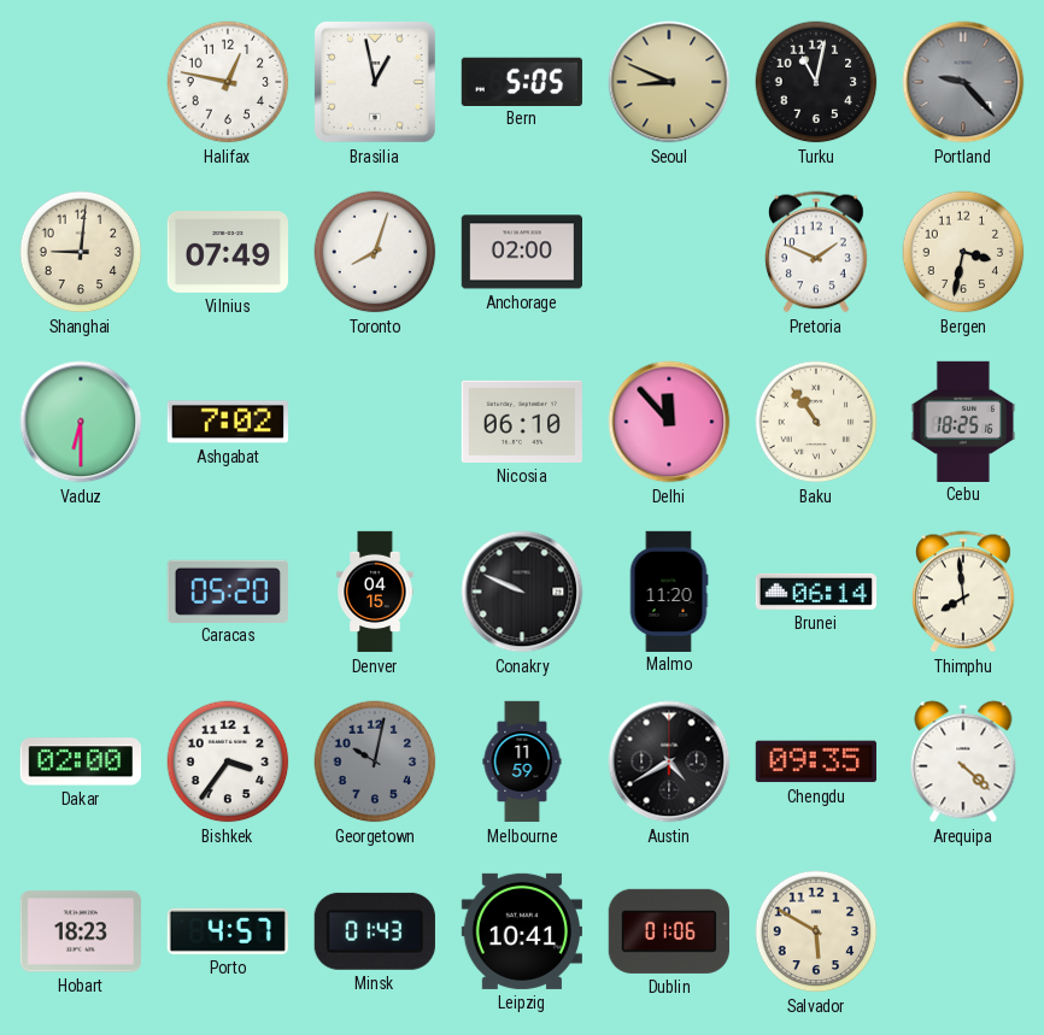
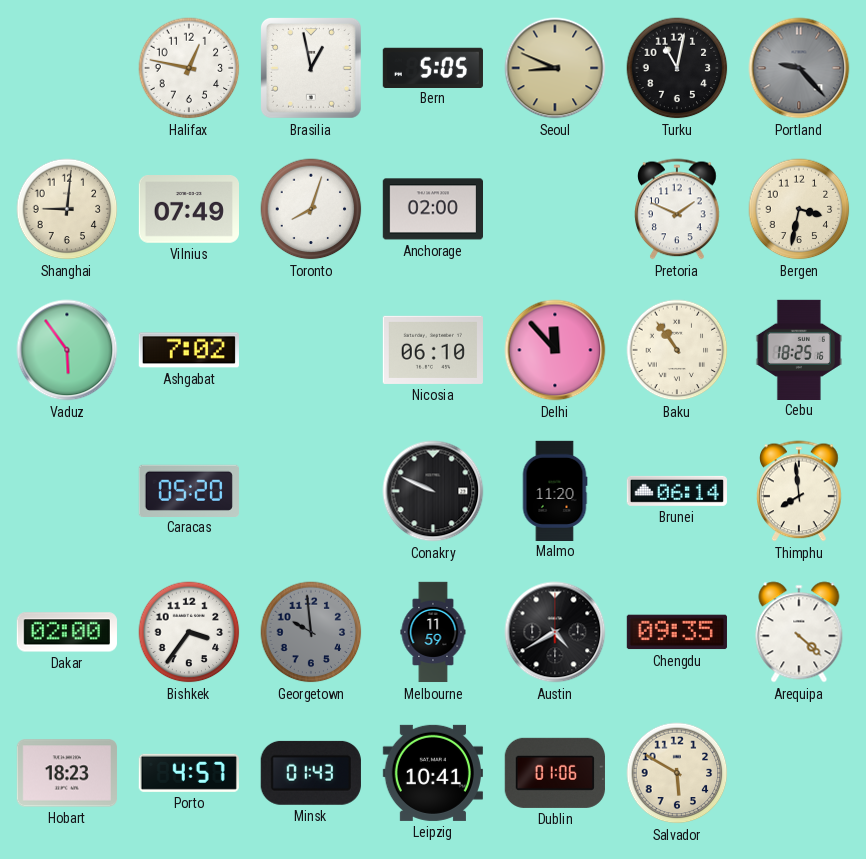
Vaduz: 6:30 -> 5:54
Denver: 04:15 -> none
Georgetown: 10:02 -> 9:59
